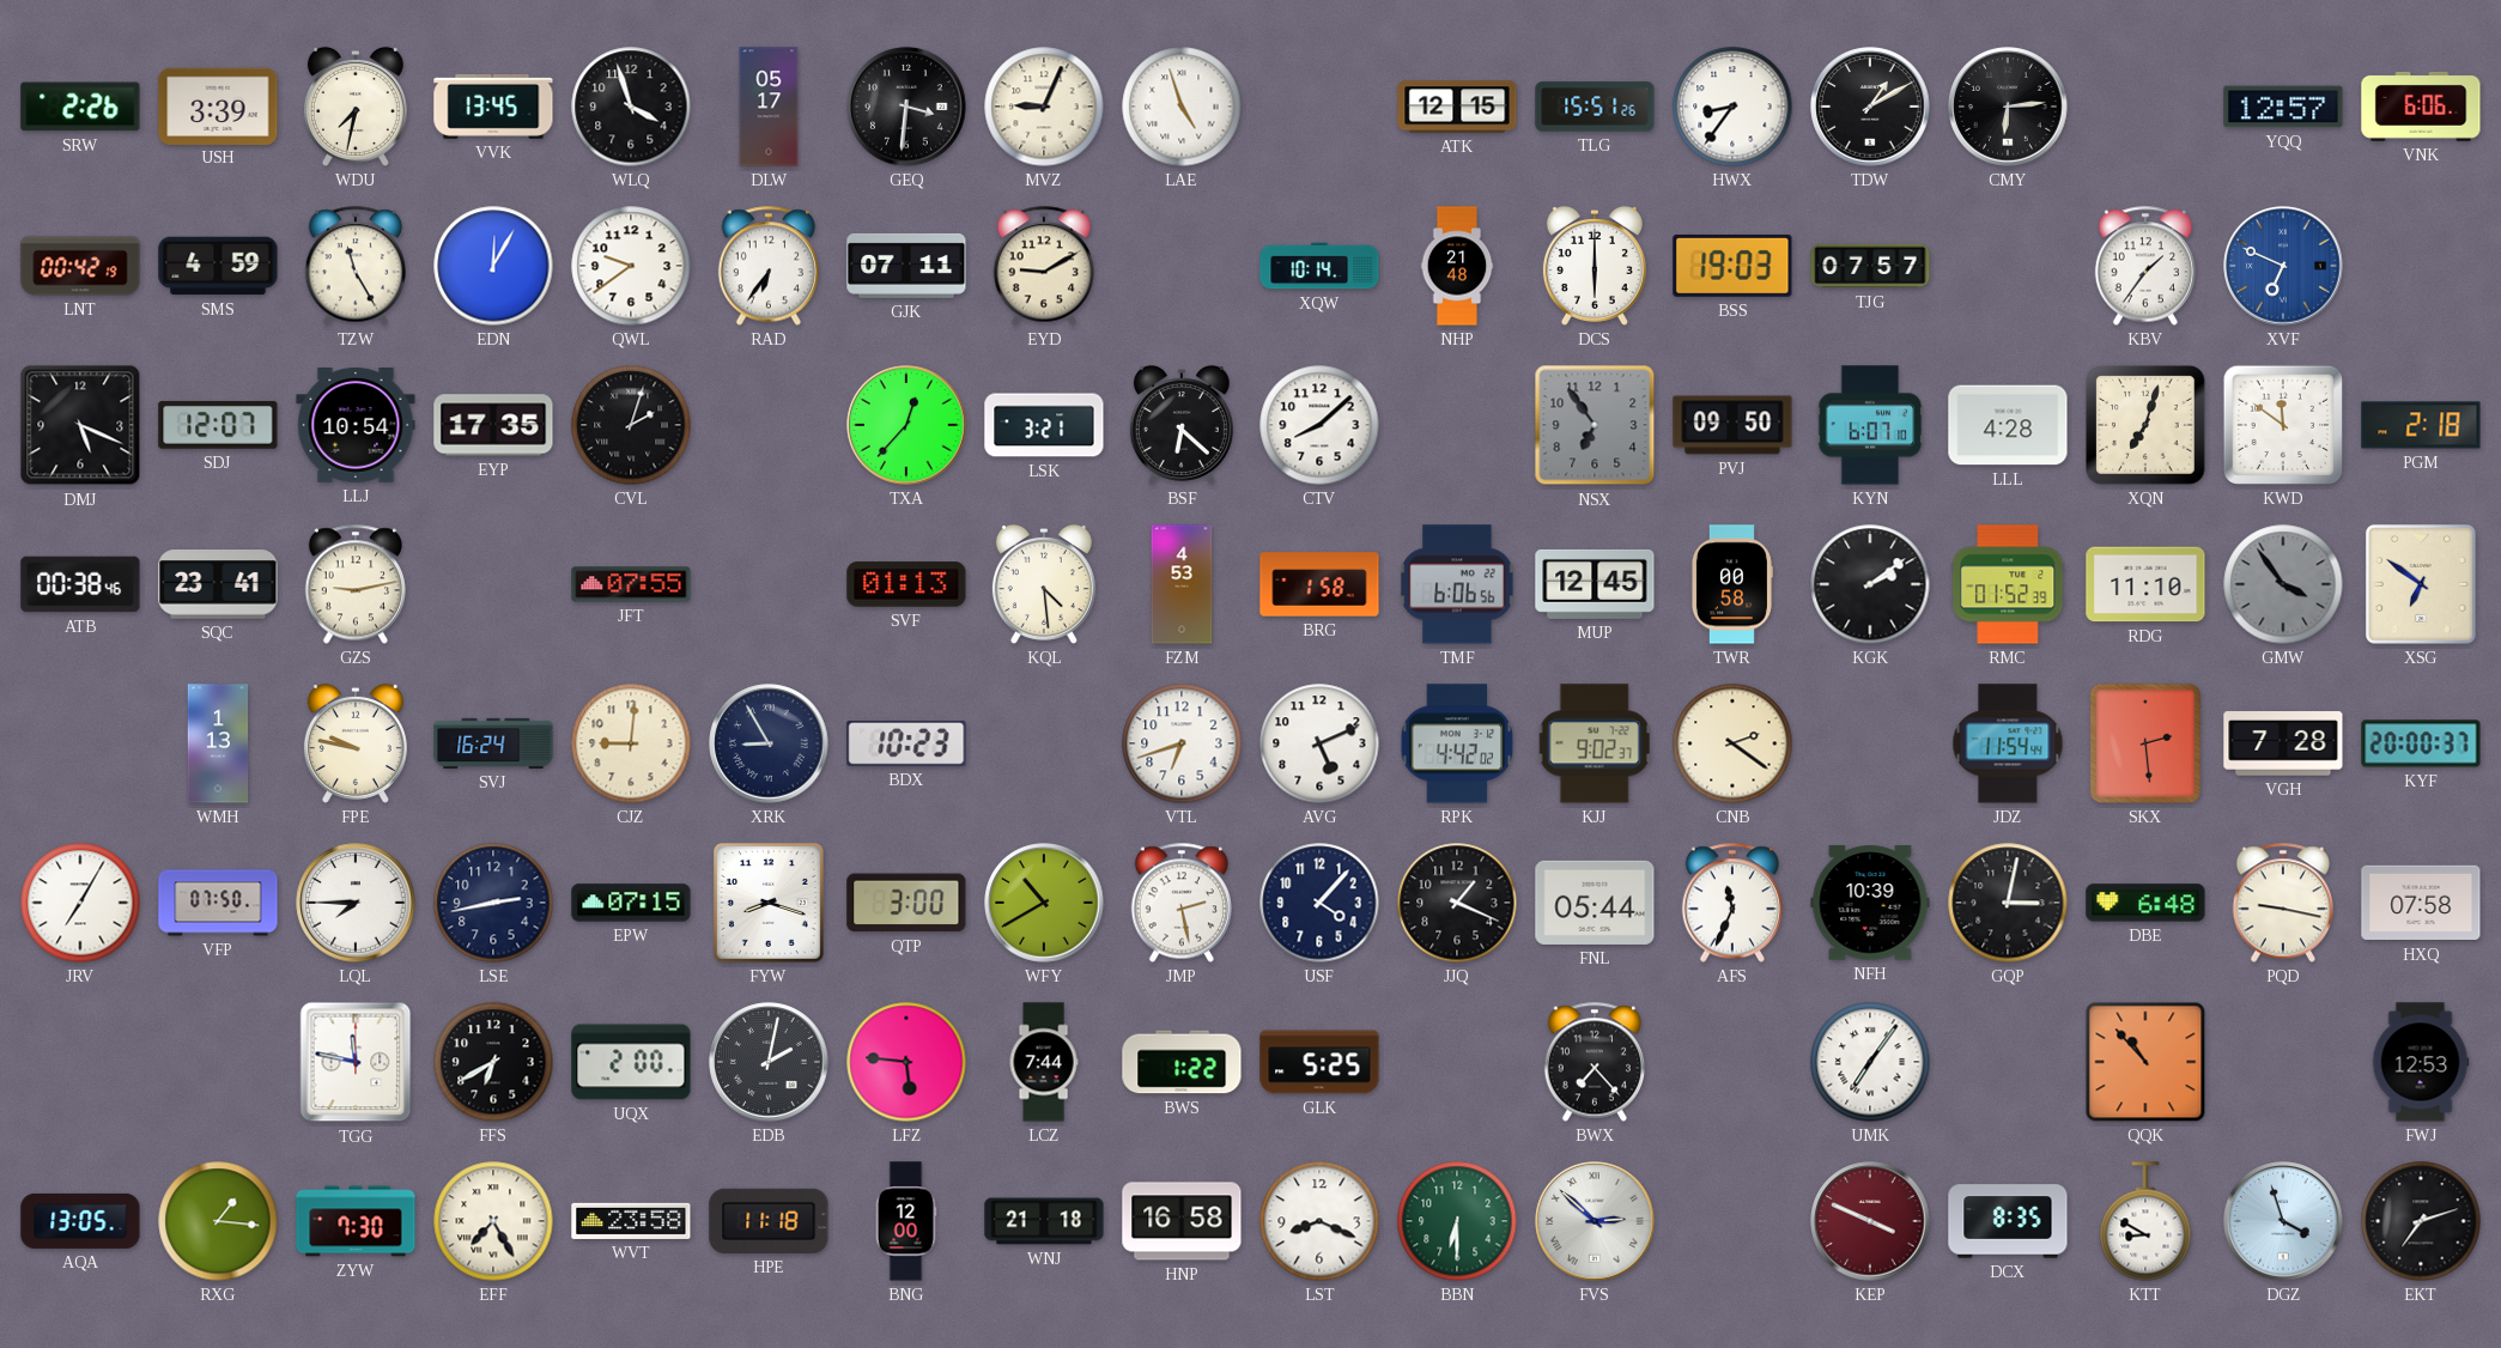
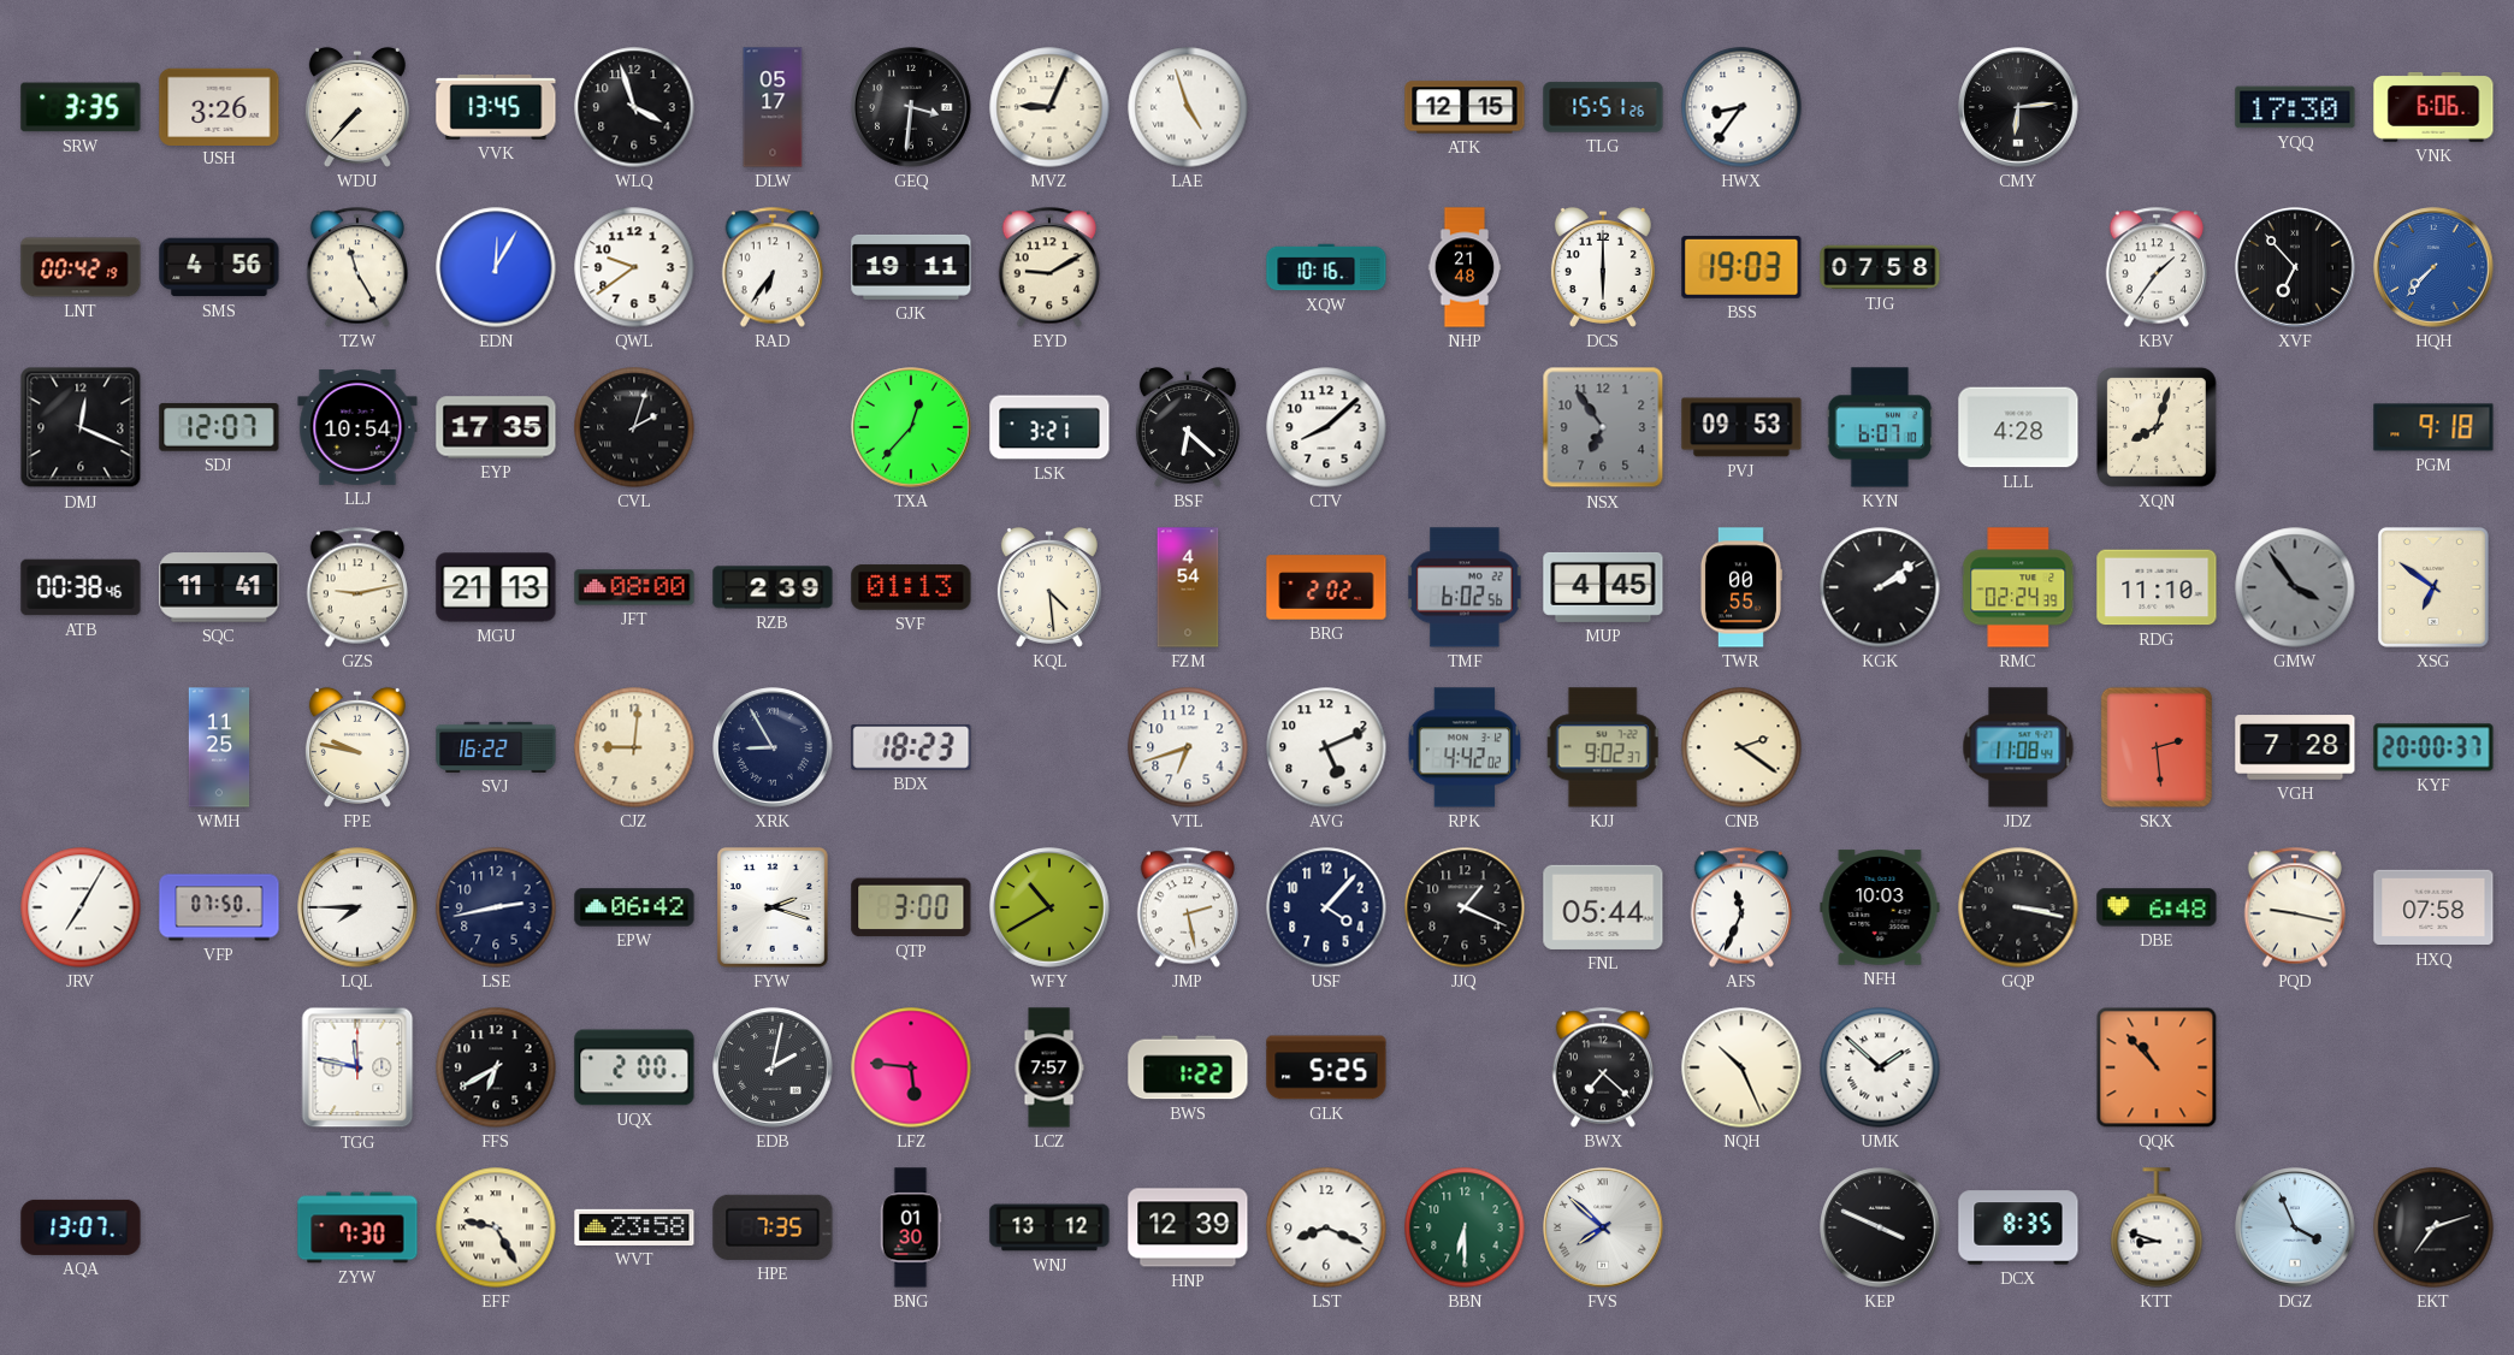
SRW: 2:26 -> 3:35
USH: 3:39 -> 3:26
WDU: 7:32 -> 7:37
TDW: 1:10 -> none
YQQ: 12:57 -> 17:30
SMS: 4:59 -> 4:56
GJK: 07:11 -> 19:11
XQW: 10:14 -> 10:16
TJG: 07:57 -> 07:58
XVF: 6:49 -> 6:53
XVF dial: blue -> black
HQH: none -> 7:37
DMJ: 5:19 -> 12:19
PVJ: 09:50 -> 09:53
XQN: 7:03 -> 8:03
KWD: 11:51 -> none
PGM: 2:18 -> 9:18
SQC: 23:41 -> 11:41
MGU: none -> 21:13
JFT: 07:55 -> 08:00
RZB: none -> 2:39
FZM: 4:53 -> 4:54
BRG: 1:58 -> 2:02
TMF: 6:06 -> 6:02
MUP: 12:45 -> 4:45
TWR: 00:58 -> 00:55
RMC: 01:52 -> 02:24
WMH: 1:13 -> 11:25
SVJ: 16:24 -> 16:22
BDX: 10:23 -> 18:23
JDZ: 11:54 -> 11:08
EPW: 07:15 -> 06:42
FYW: 8:18 -> 2:18
NFH: 10:39 -> 10:03
GQP: 3:02 -> 3:17
LCZ: 7:44 -> 7:57
BWX: 7:23 -> 7:22
NQH: none -> 10:26
UMK: 7:06 -> 1:52
FWJ: 12:53 -> none
AQA: 13:05 -> 13:07
RXG: 1:16 -> none
EFF: 7:25 -> 9:25
HPE: 11:18 -> 7:35
BNG: 12:00 -> 01:30
WNJ: 21:18 -> 13:12
HNP: 16:58 -> 12:39
FVS: 2:52 -> 7:52
KEP dial: burgundy -> black
KTT: 8:50 -> 8:48
DGZ: 3:57 -> 3:56
